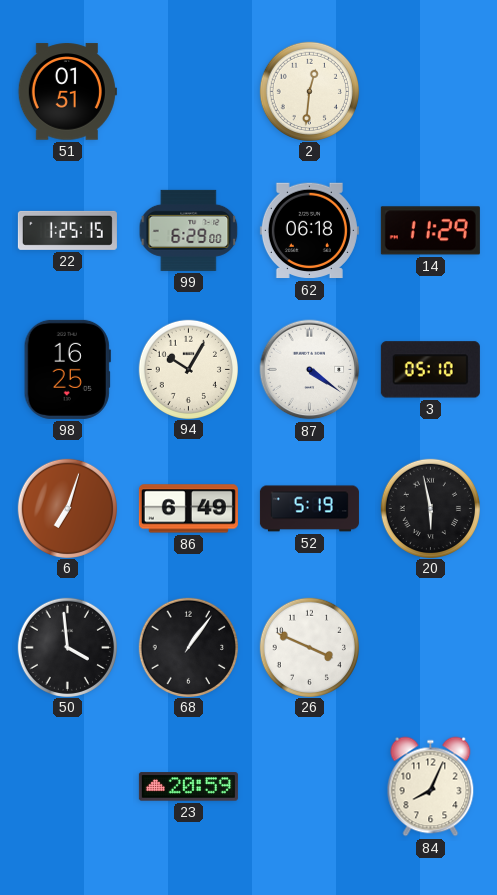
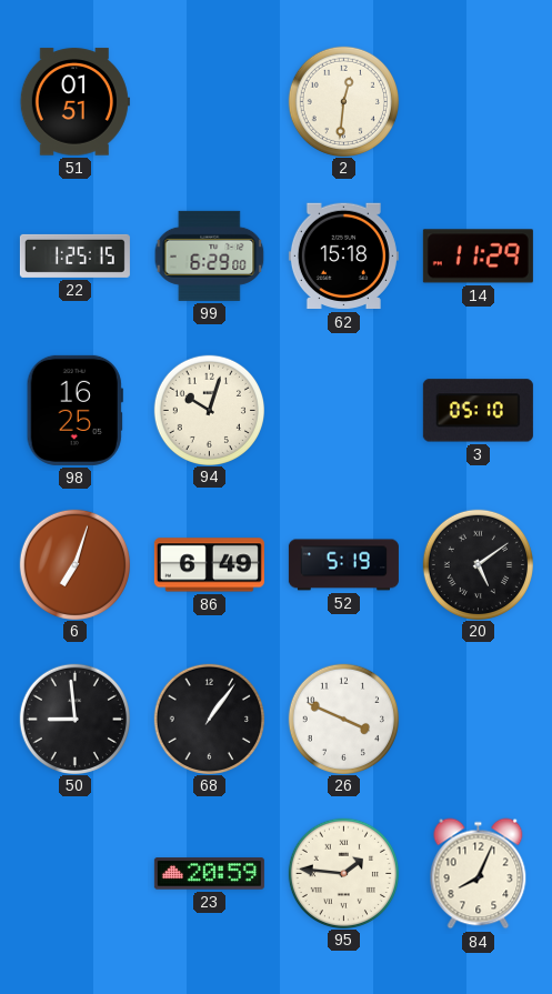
62: 06:18 -> 15:18
94: 10:05 -> 10:03
87: 4:21 -> none
20: 5:58 -> 5:09
50: 3:59 -> 8:59
95: none -> 1:46
